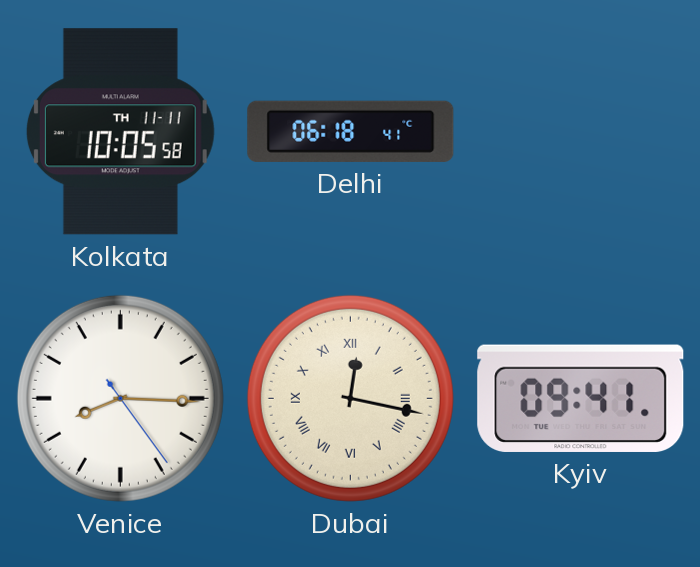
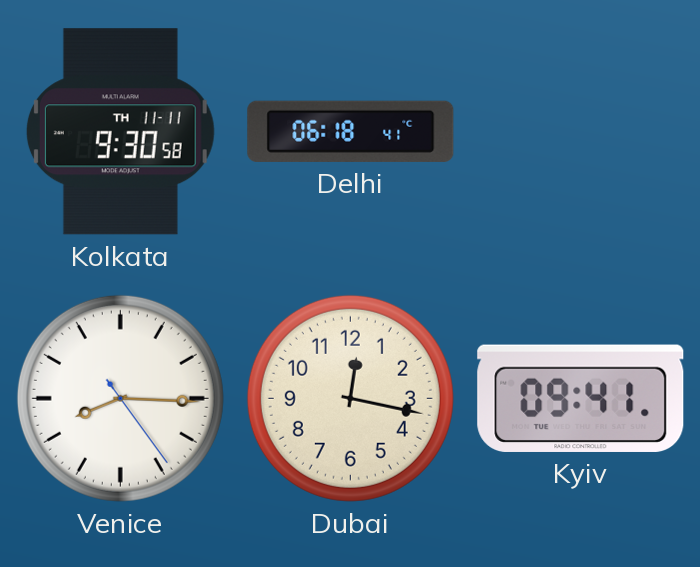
Kolkata: 10:05 -> 9:30
Dubai numerals: Roman -> Arabic
